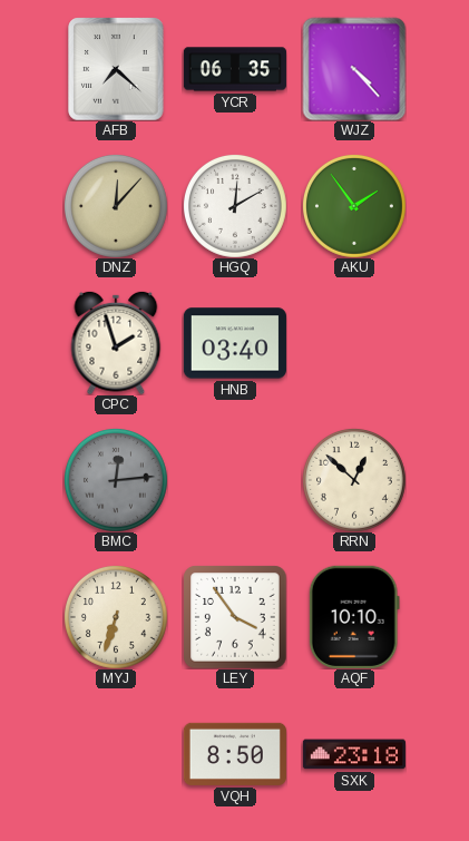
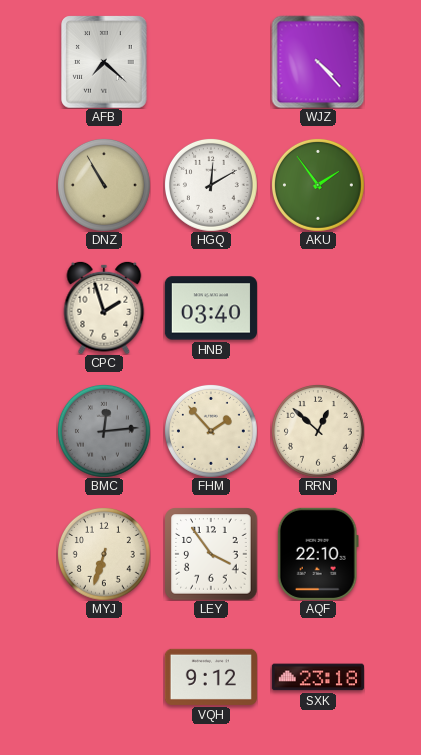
YCR: 06:35 -> none
DNZ: 12:07 -> 10:55
FHM: none -> 1:53
AQF: 10:10 -> 22:10
VQH: 8:50 -> 9:12
